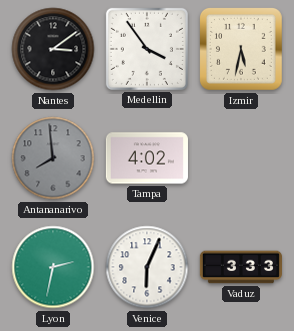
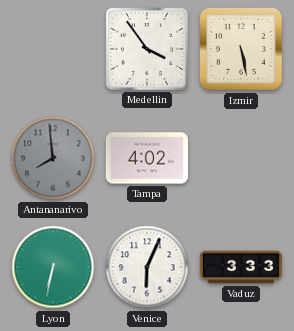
Nantes: 3:09 -> none
Izmir: 5:32 -> 5:28
Lyon: 2:32 -> 6:32
